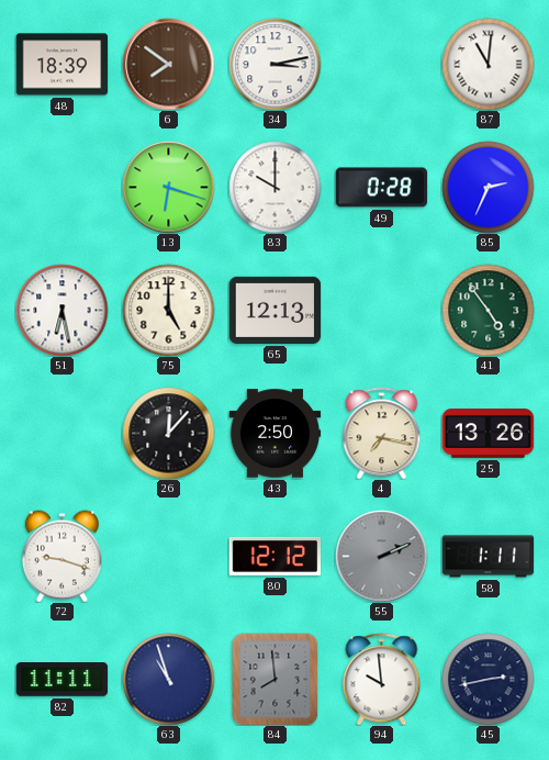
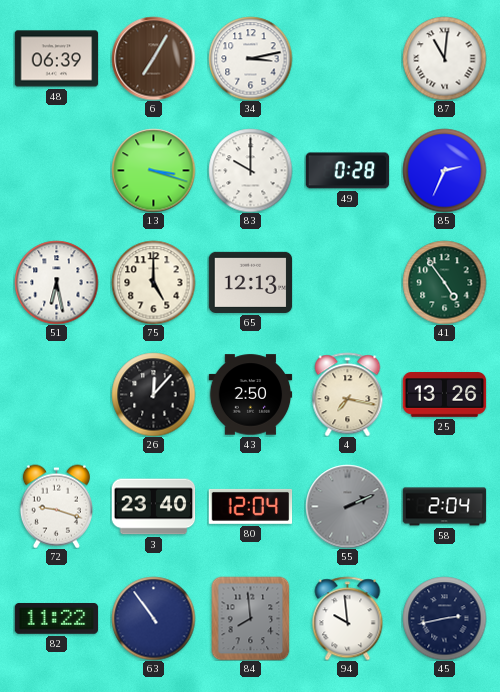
48: 18:39 -> 06:39
6: 7:51 -> 7:05
13: 6:18 -> 3:18
3: none -> 23:40
80: 12:12 -> 12:04
58: 1:11 -> 2:04
82: 11:11 -> 11:22
63: 10:57 -> 10:54
